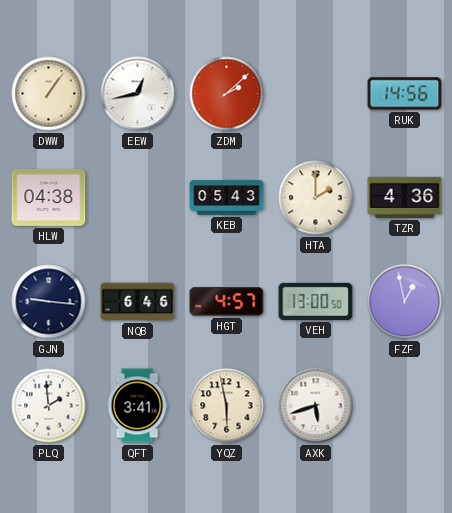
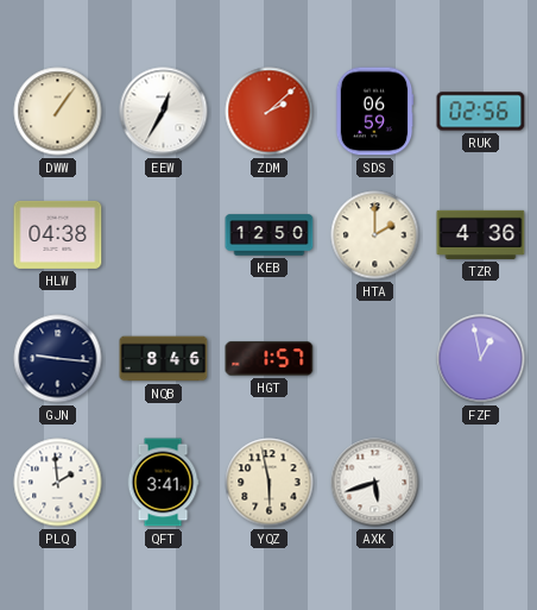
EEW: 12:43 -> 12:35
SDS: none -> 06:59
RUK: 14:56 -> 02:56
KEB: 05:43 -> 12:50
NQB: 6:46 -> 8:46
HGT: 4:57 -> 1:57
VEH: 13:00 -> none
